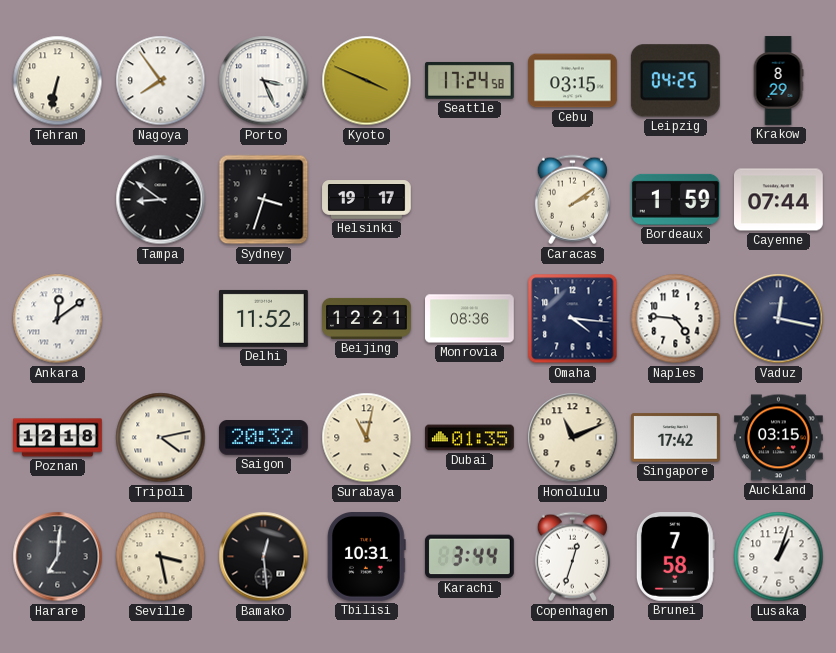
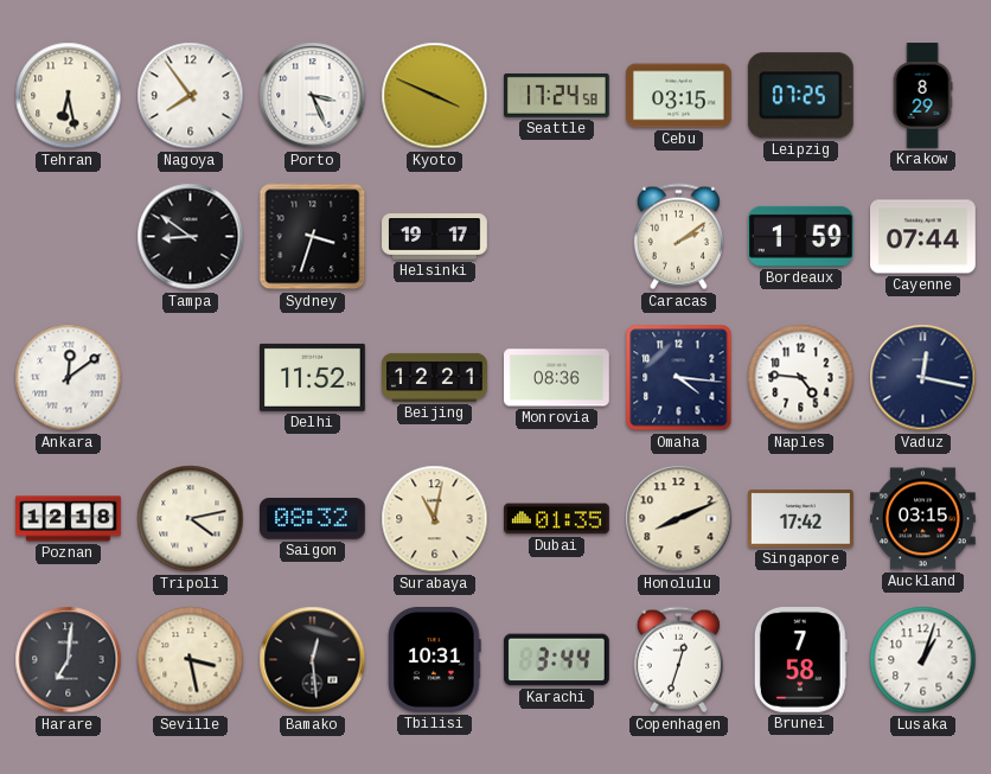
Tehran: 6:32 -> 6:28
Leipzig: 04:25 -> 07:25
Saigon: 20:32 -> 08:32
Honolulu: 11:11 -> 8:11
